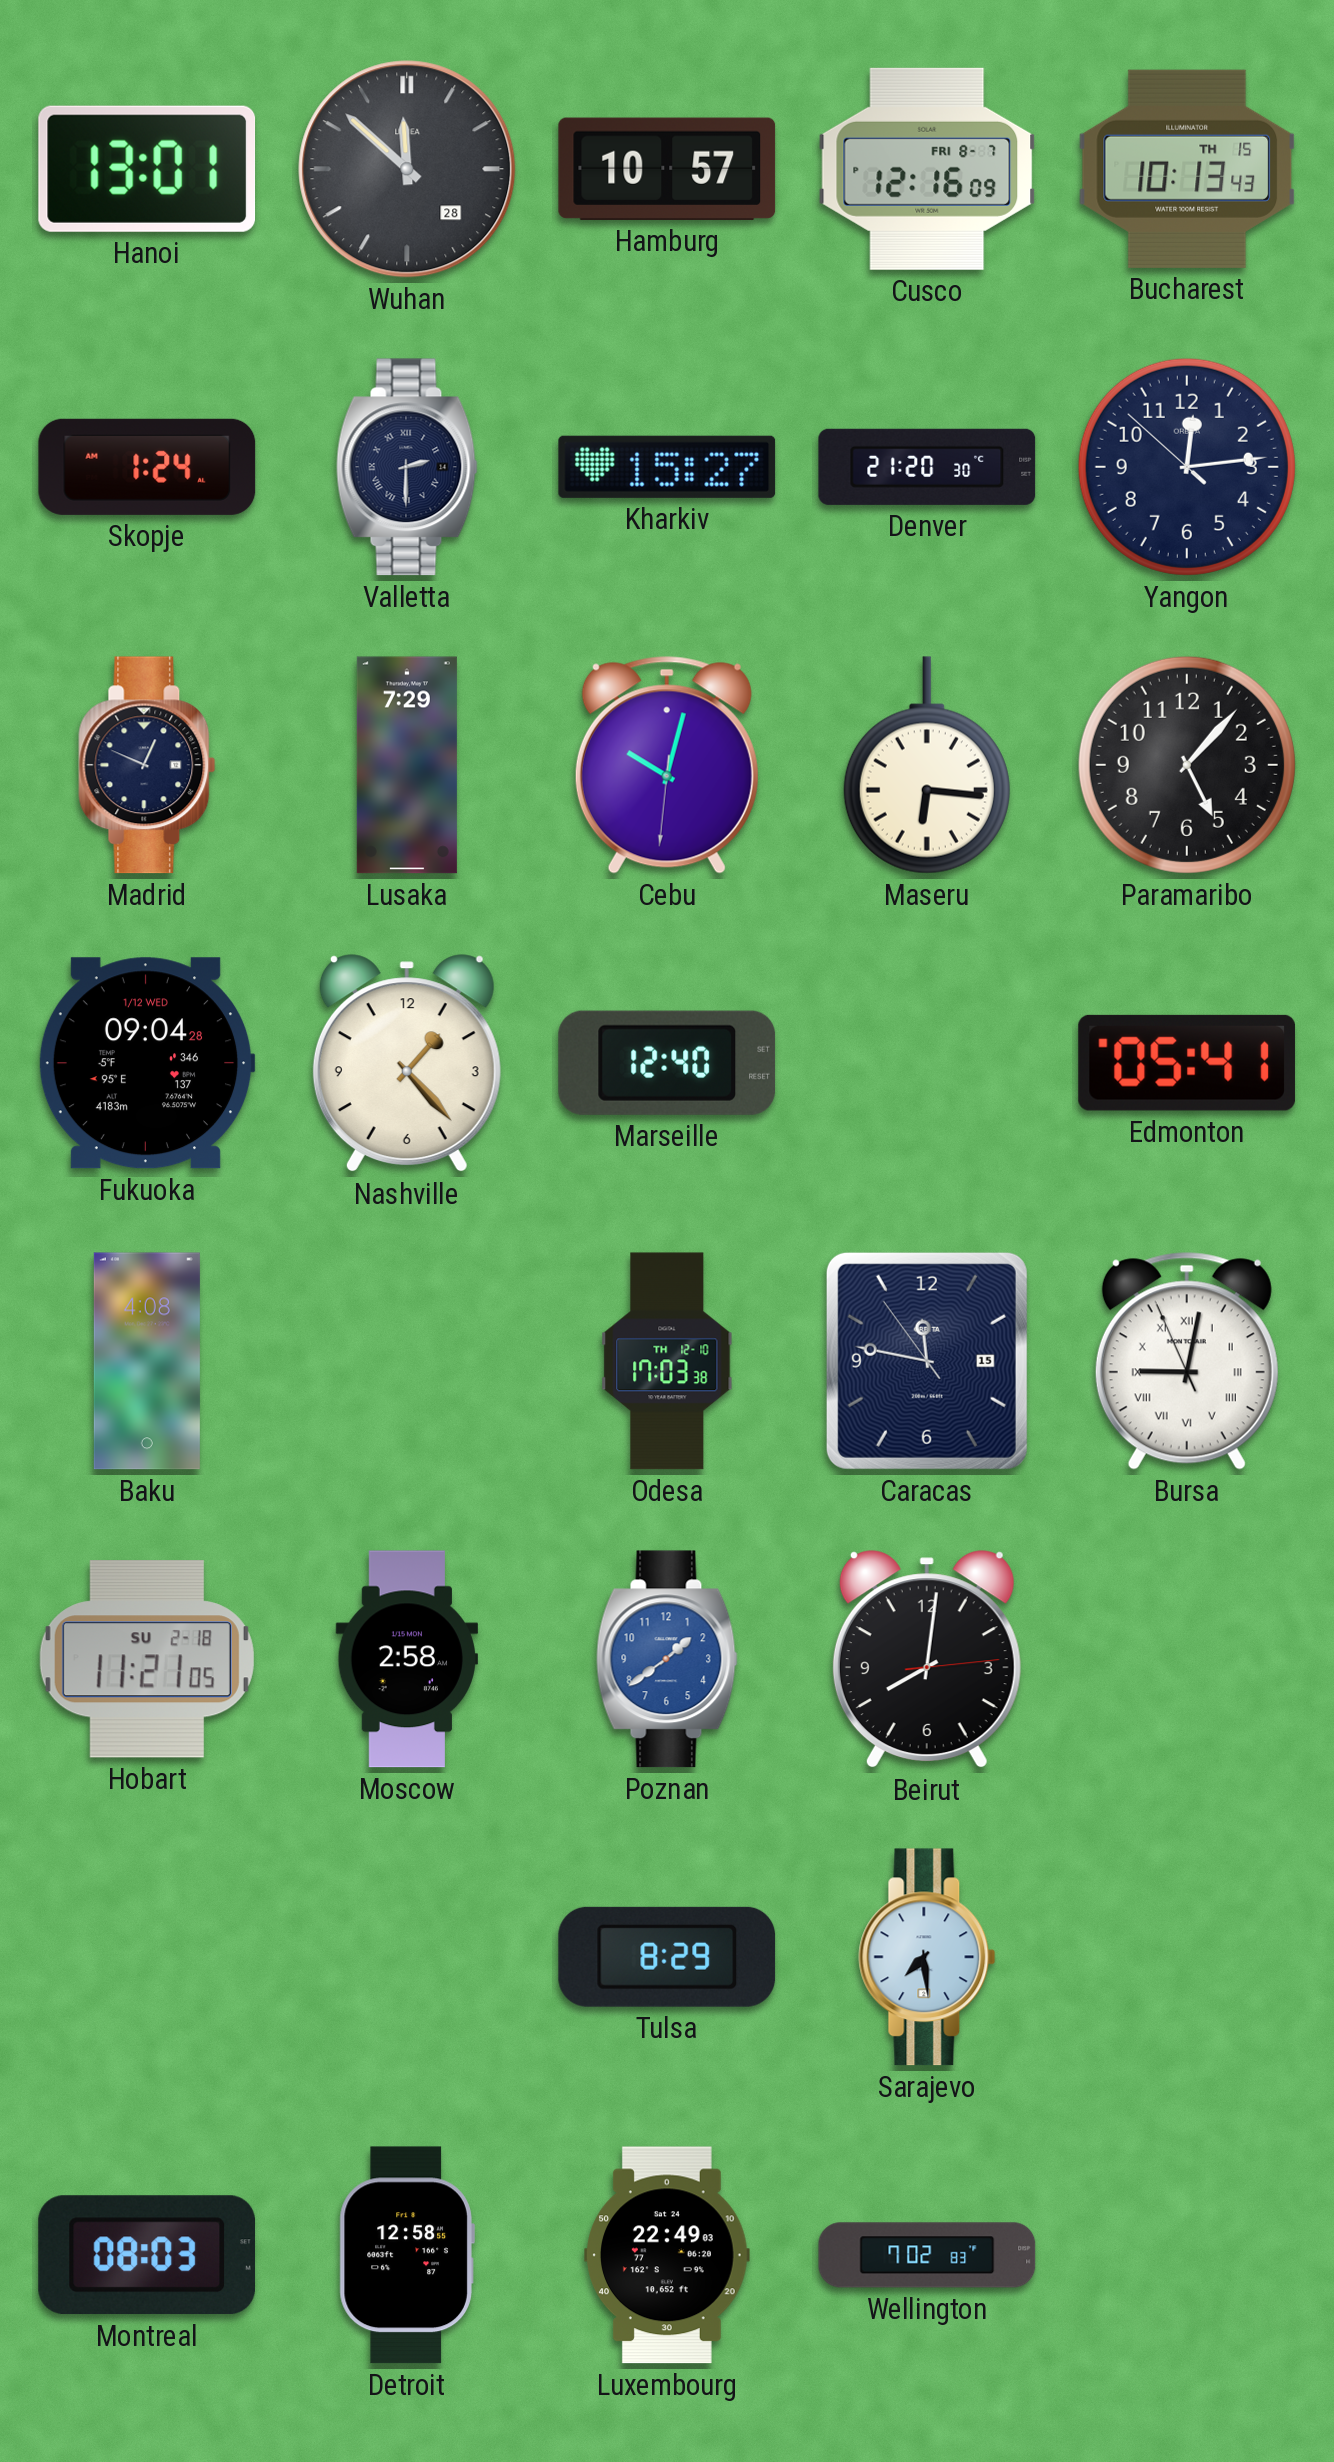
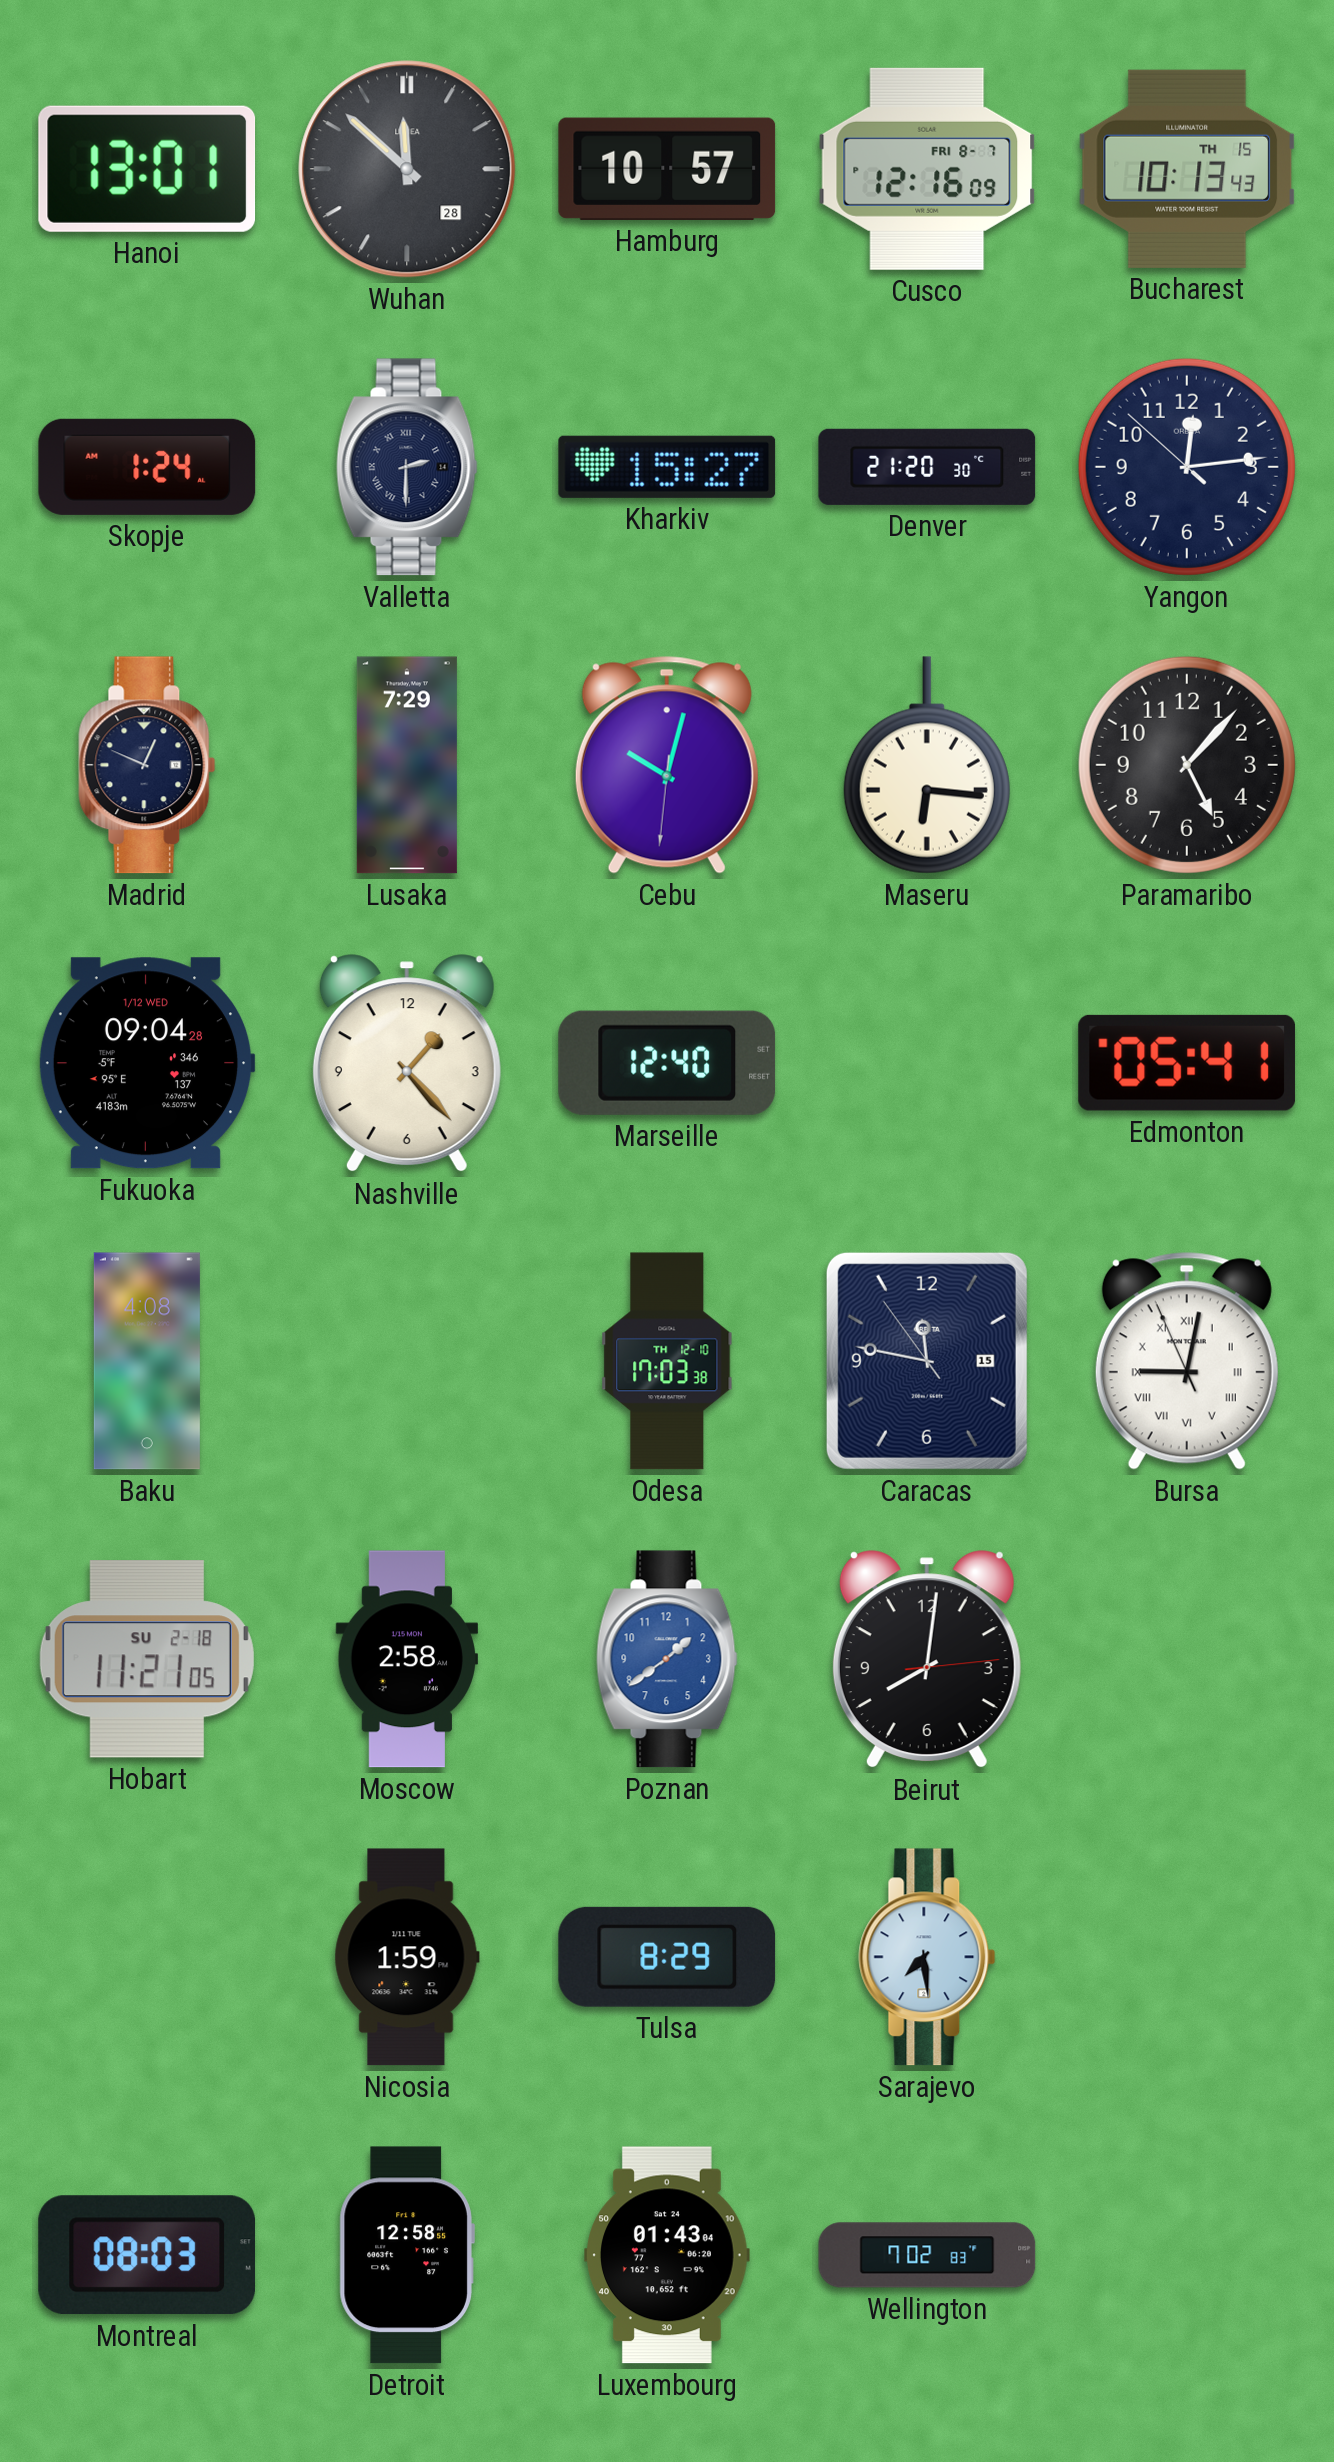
Nicosia: none -> 1:59
Luxembourg: 22:49 -> 01:43
